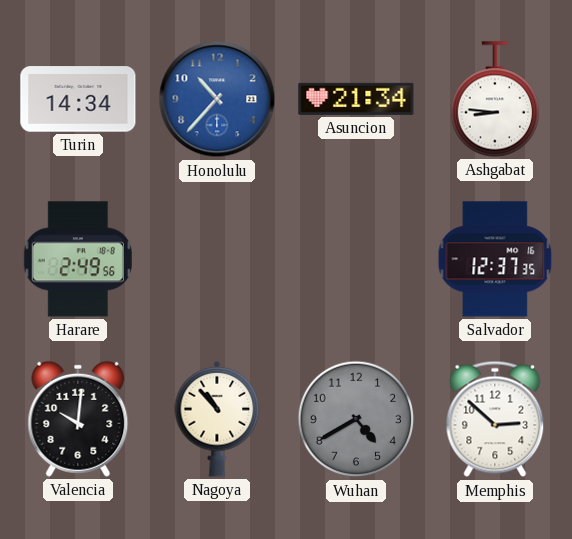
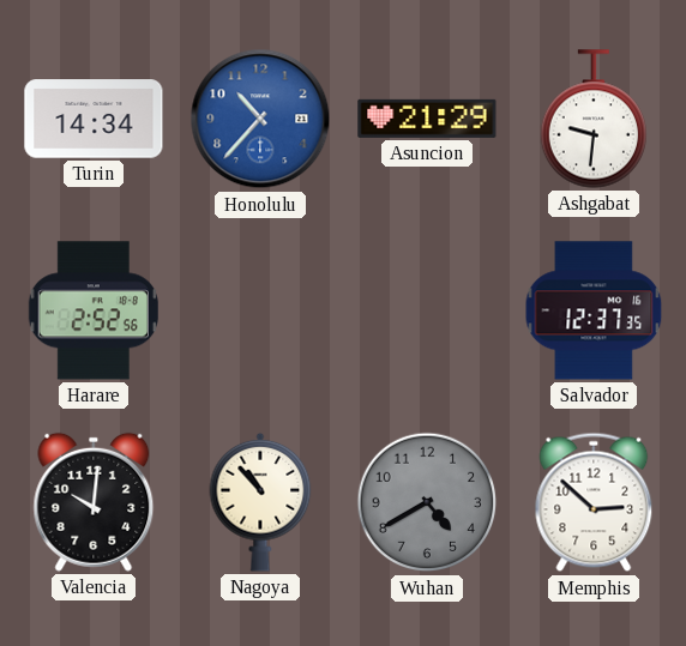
Asuncion: 21:34 -> 21:29
Ashgabat: 8:46 -> 9:31
Harare: 2:49 -> 2:52
